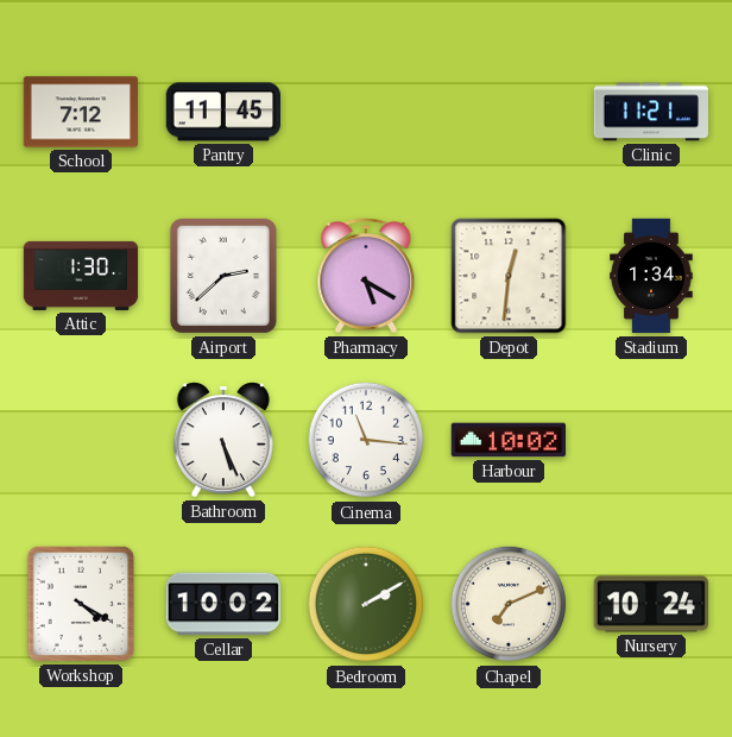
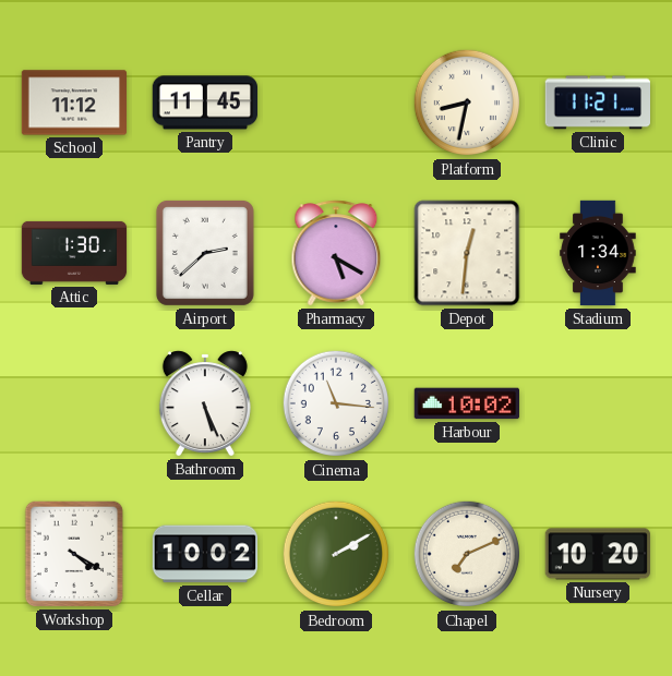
School: 7:12 -> 11:12
Platform: none -> 8:32
Nursery: 10:24 -> 10:20
